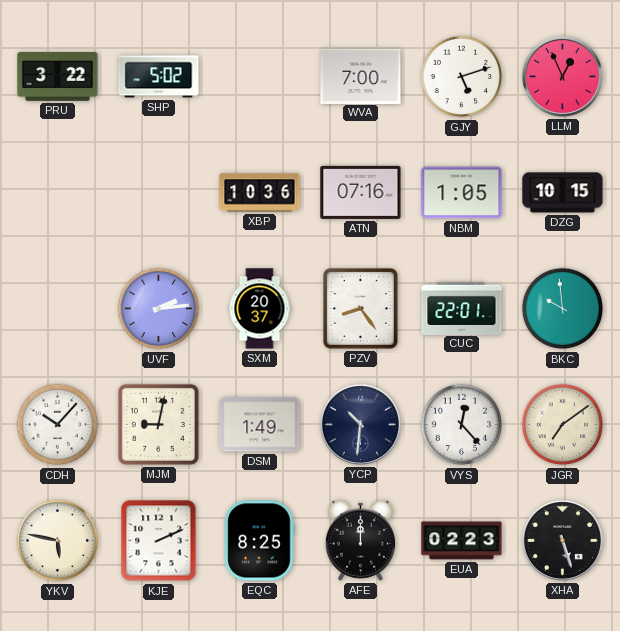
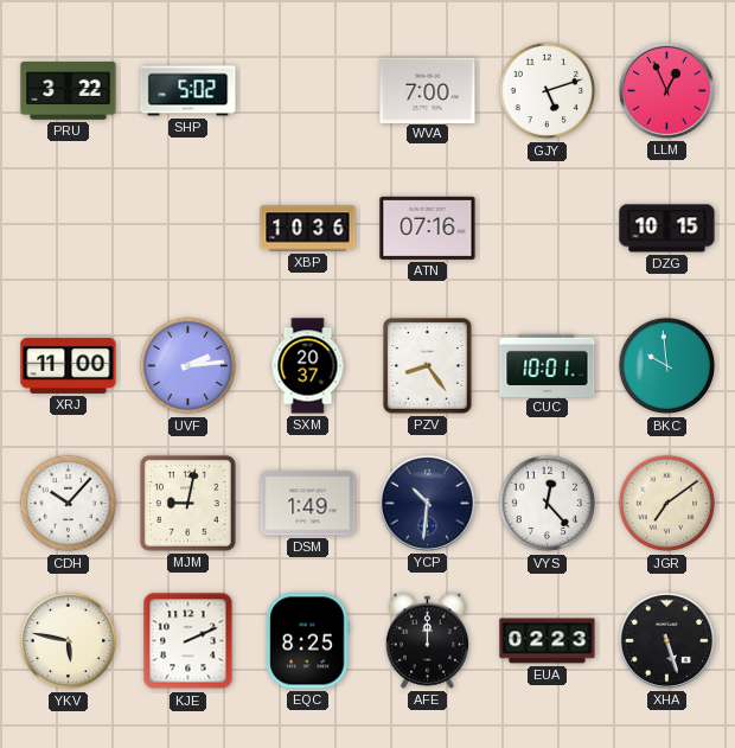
NBM: 1:05 -> none
XRJ: none -> 11:00
CUC: 22:01 -> 10:01
